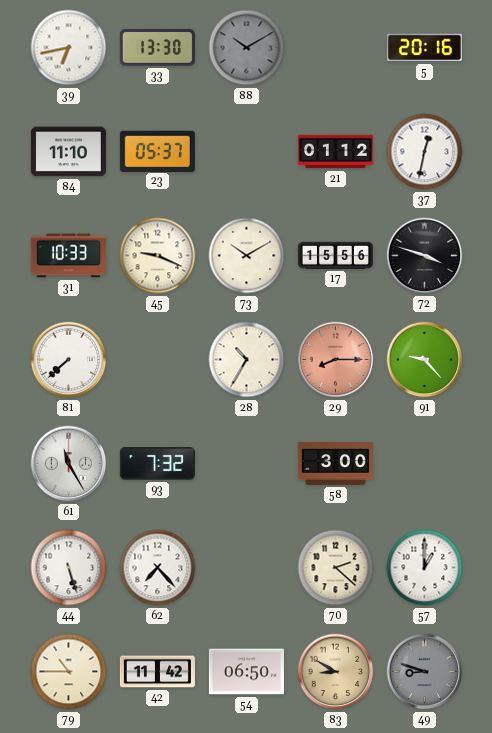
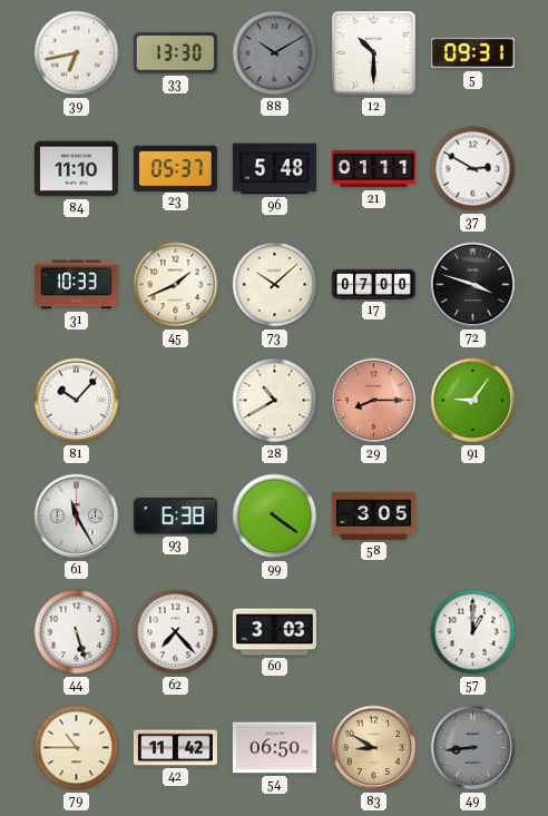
12: none -> 10:30
5: 20:16 -> 09:31
96: none -> 5:48
21: 01:12 -> 01:11
37: 12:32 -> 2:50
45: 9:19 -> 1:41
73: 10:10 -> 10:08
17: 15:56 -> 07:00
81: 7:38 -> 10:07
28: 10:35 -> 10:40
91: 9:23 -> 9:06
93: 7:32 -> 6:38
99: none -> 4:21
58: 3:00 -> 3:05
60: none -> 3:03
70: 2:22 -> none
49: 8:48 -> 8:44
